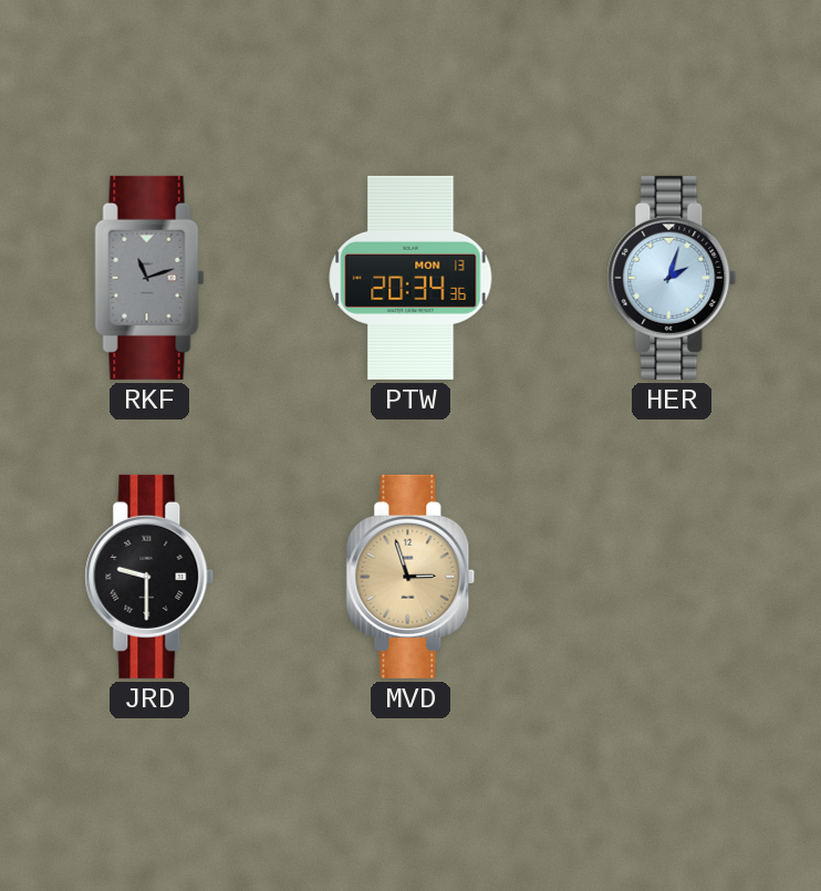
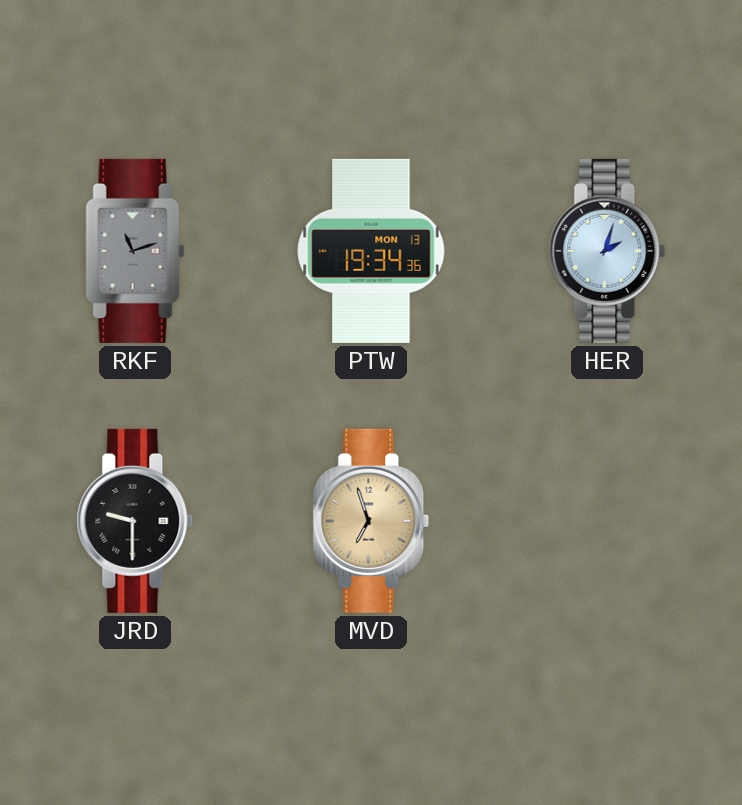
PTW: 20:34 -> 19:34
MVD: 2:57 -> 6:57
